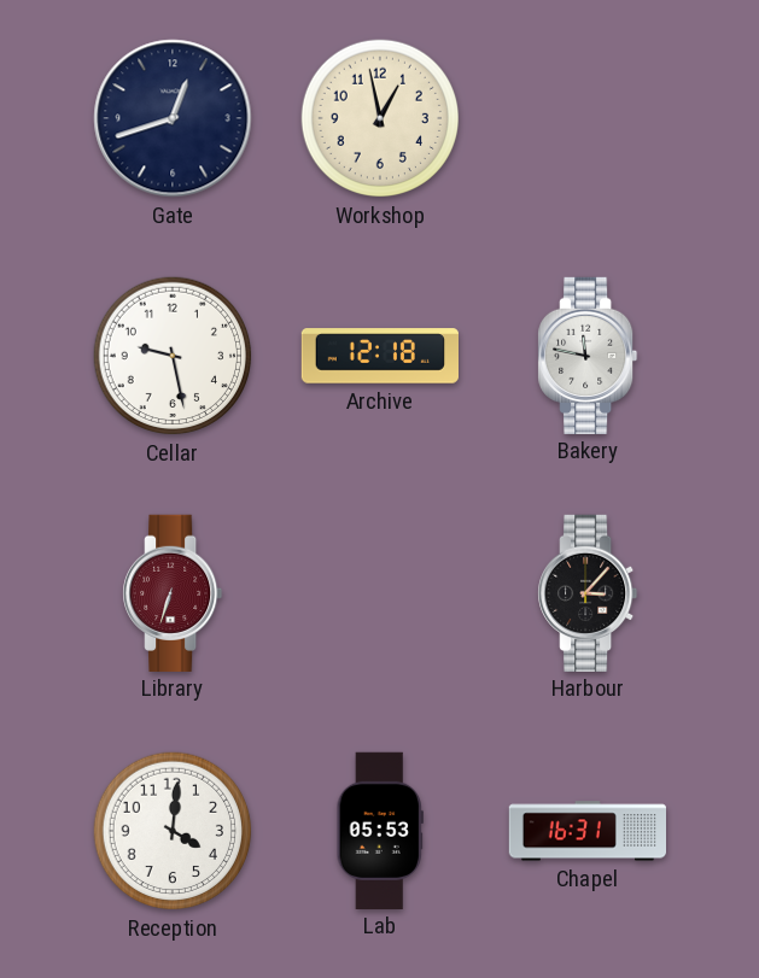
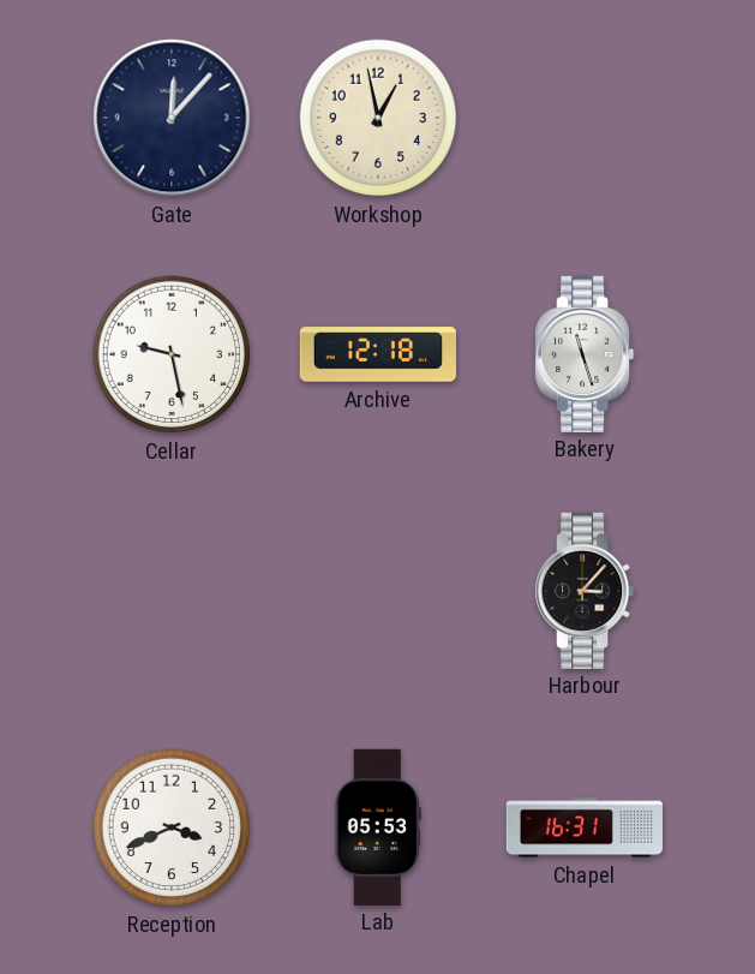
Gate: 12:42 -> 12:07
Bakery: 11:47 -> 11:27
Library: 6:33 -> none
Reception: 4:01 -> 3:41
